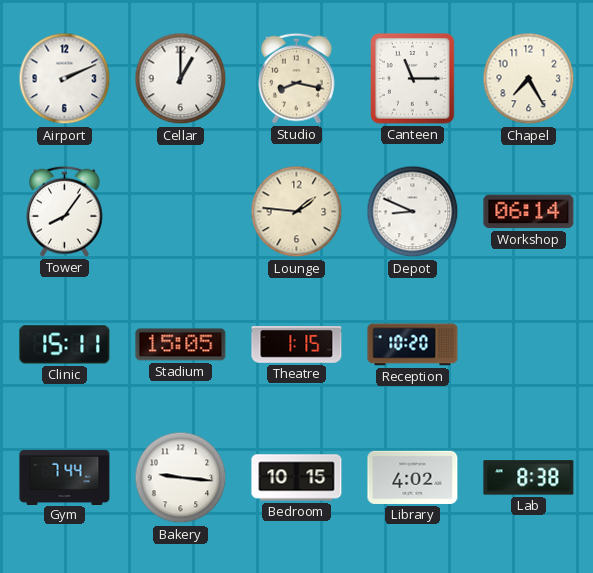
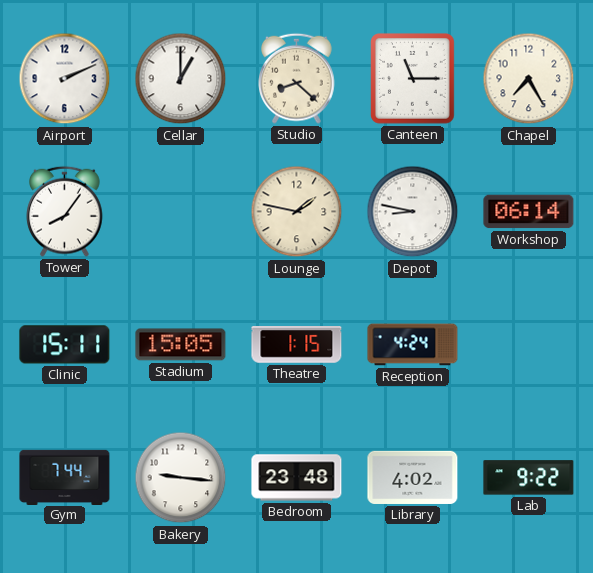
Studio: 8:17 -> 8:22
Lounge: 1:46 -> 1:47
Depot: 8:49 -> 8:47
Reception: 10:20 -> 4:24
Bedroom: 10:15 -> 23:48
Lab: 8:38 -> 9:22
